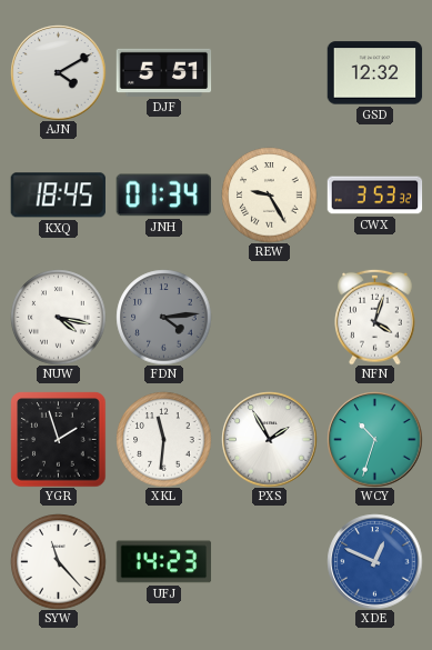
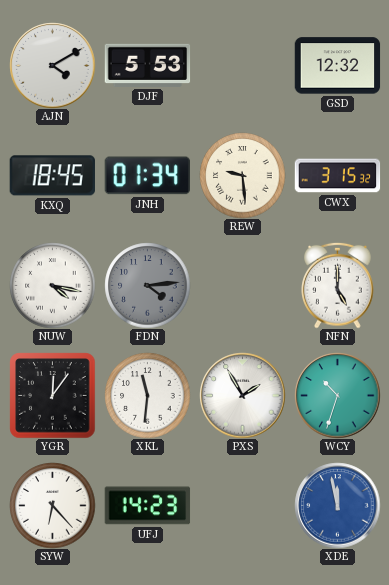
DJF: 5:51 -> 5:53
REW: 9:25 -> 9:29
CWX: 3:53 -> 3:15
NFN: 4:03 -> 5:00
YGR: 1:57 -> 12:06
SYW: 11:23 -> 6:23
XDE: 12:49 -> 11:58
